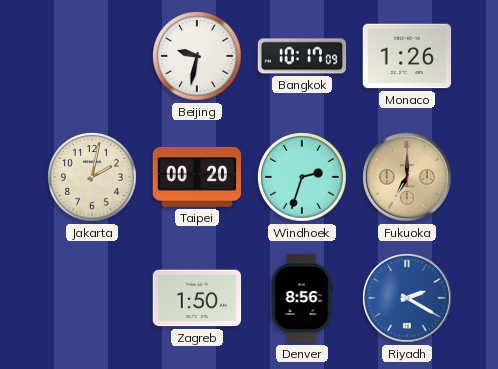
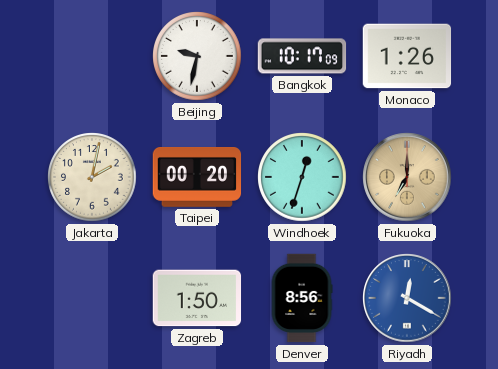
Windhoek: 2:33 -> 12:33
Riyadh: 2:20 -> 12:20
